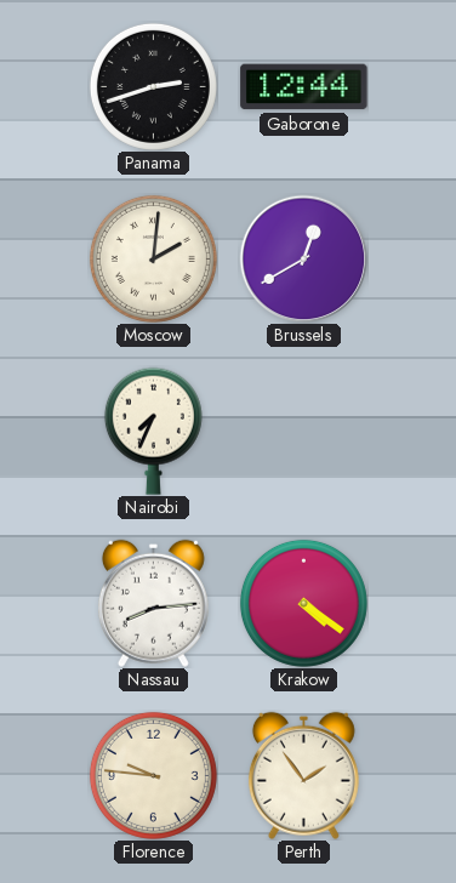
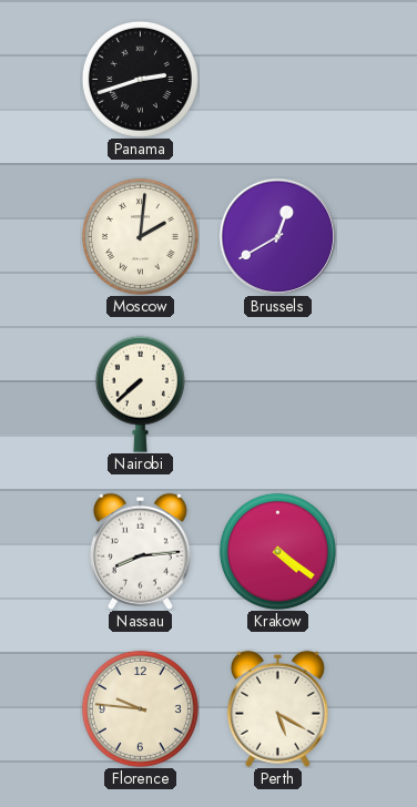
Gaborone: 12:44 -> none
Nairobi: 7:34 -> 7:38
Perth: 1:54 -> 5:20
